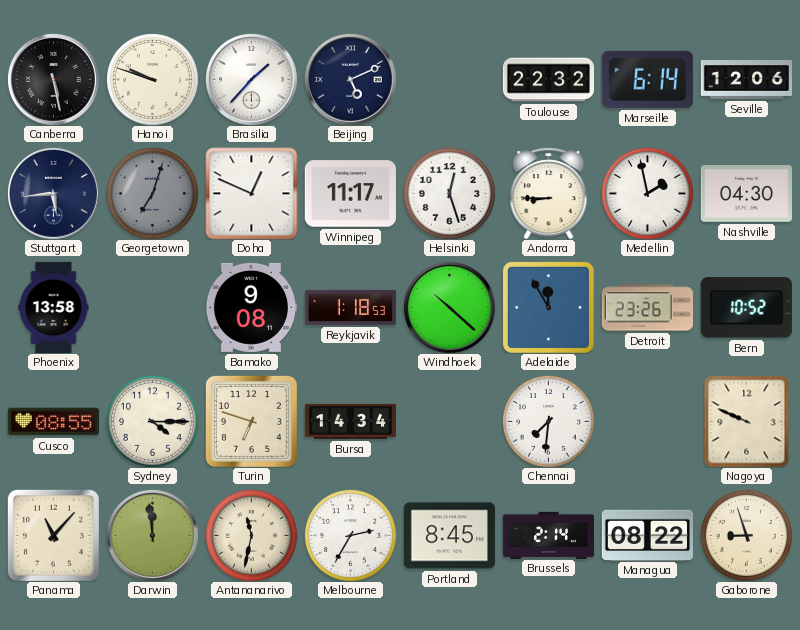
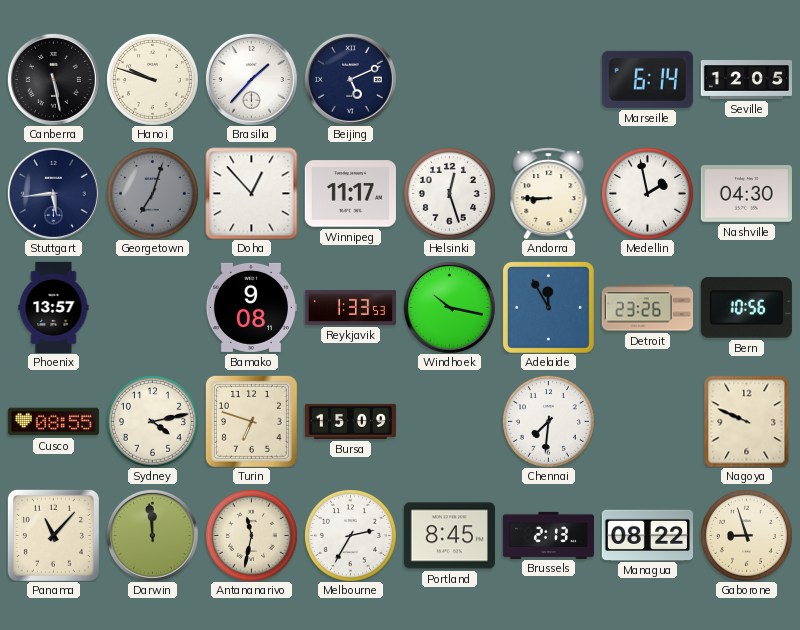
Toulouse: 22:32 -> none
Seville: 12:06 -> 12:05
Doha: 12:49 -> 12:53
Phoenix: 13:58 -> 13:57
Reykjavik: 1:18 -> 1:33
Windhoek: 10:22 -> 10:17
Bern: 10:52 -> 10:56
Sydney: 4:15 -> 4:13
Bursa: 14:34 -> 15:09
Brussels: 2:14 -> 2:13
